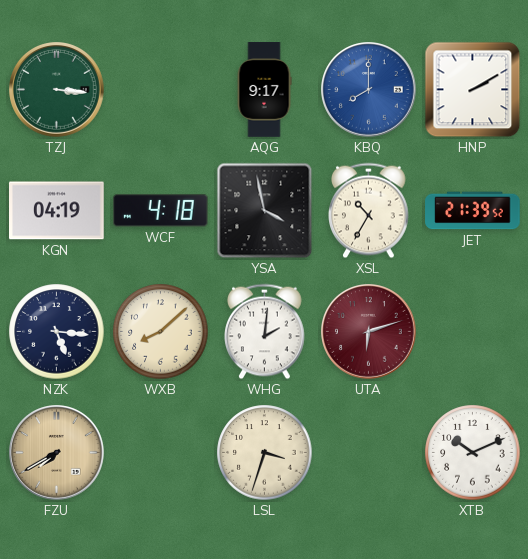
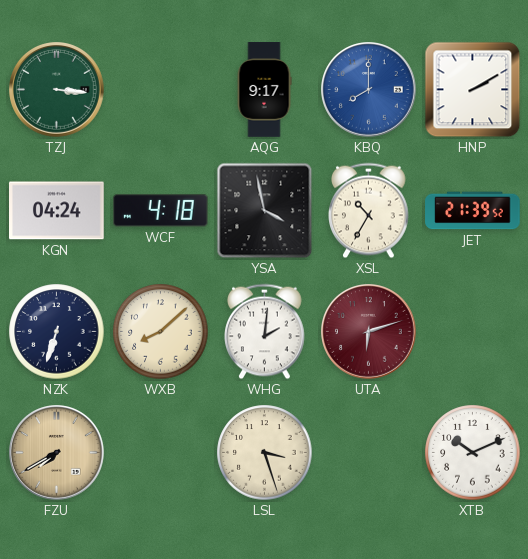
KGN: 04:19 -> 04:24
NZK: 5:16 -> 6:33
LSL: 3:33 -> 3:27
